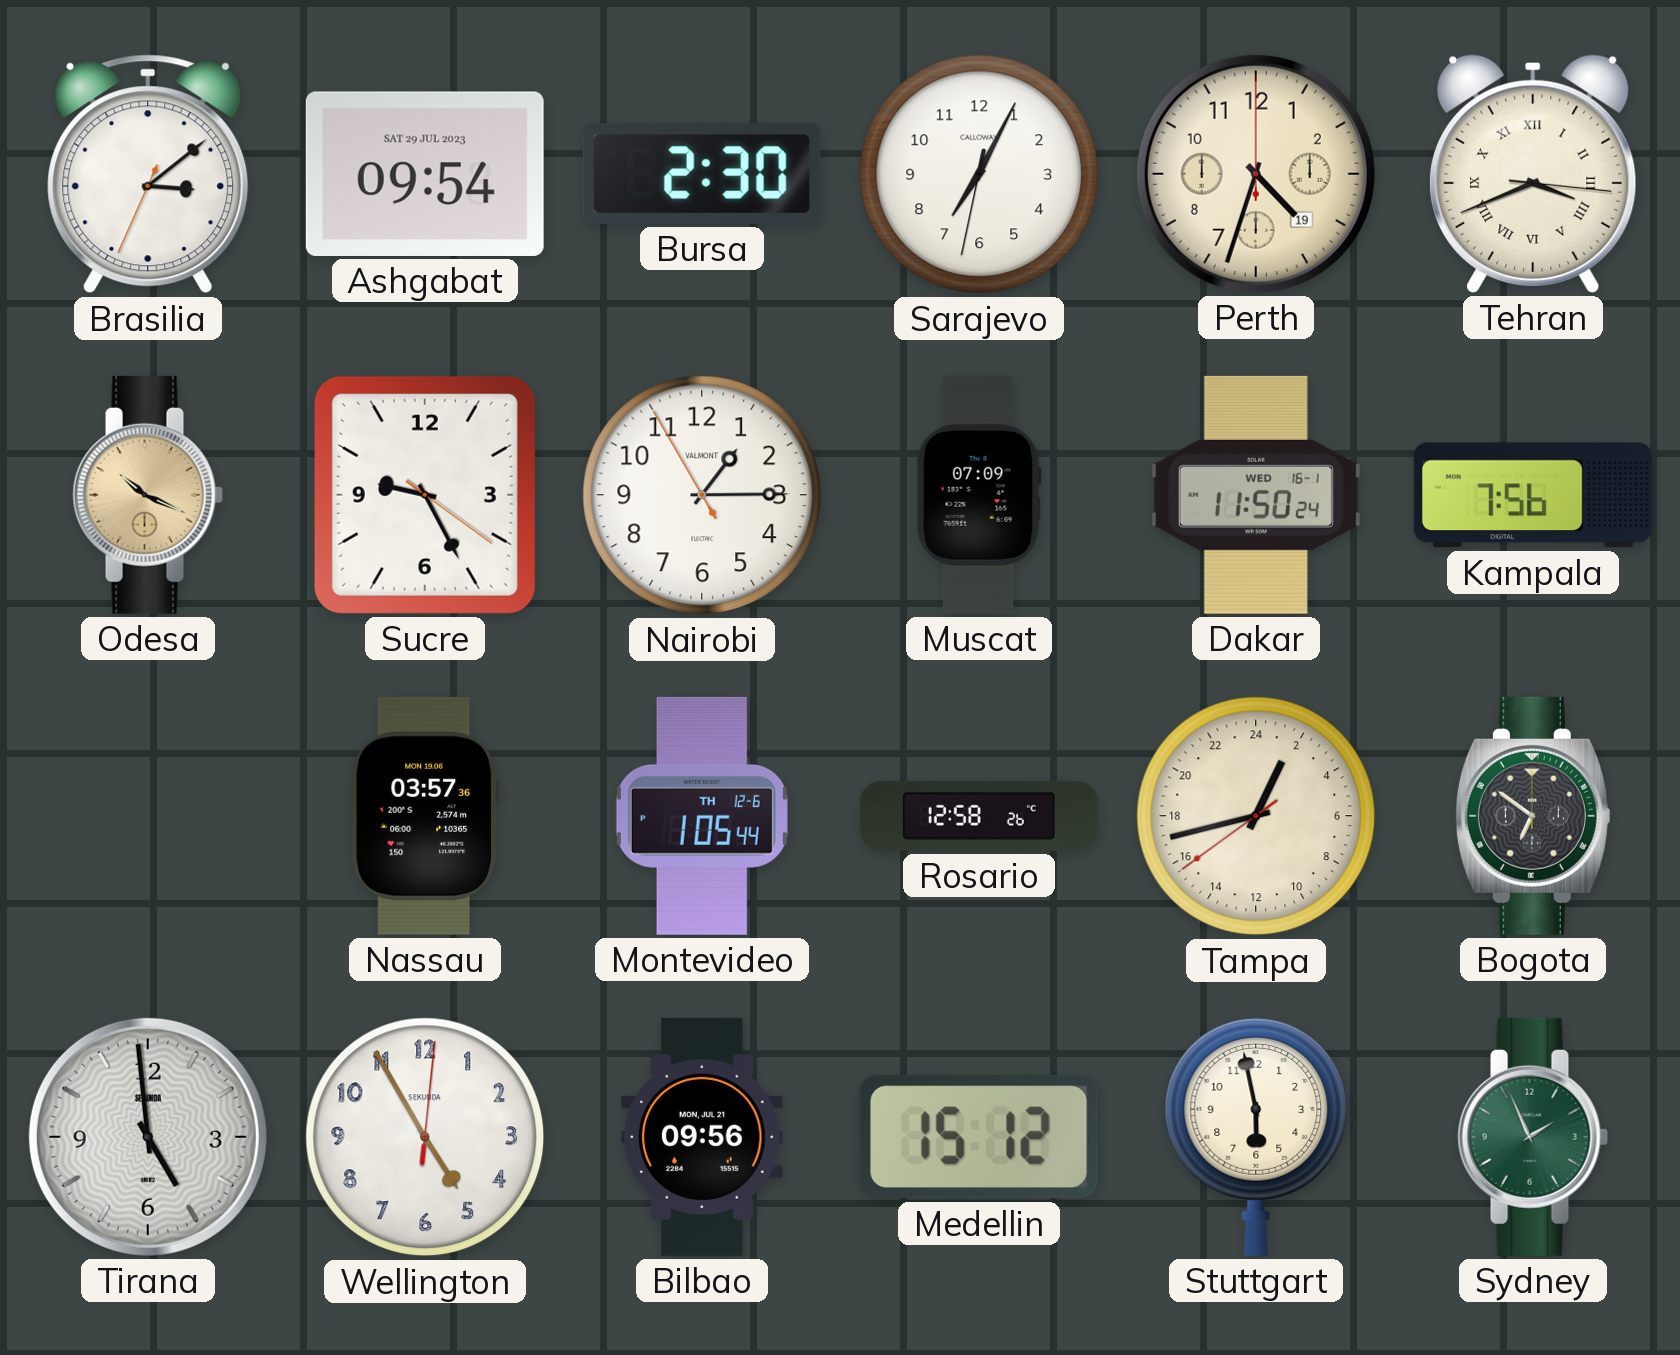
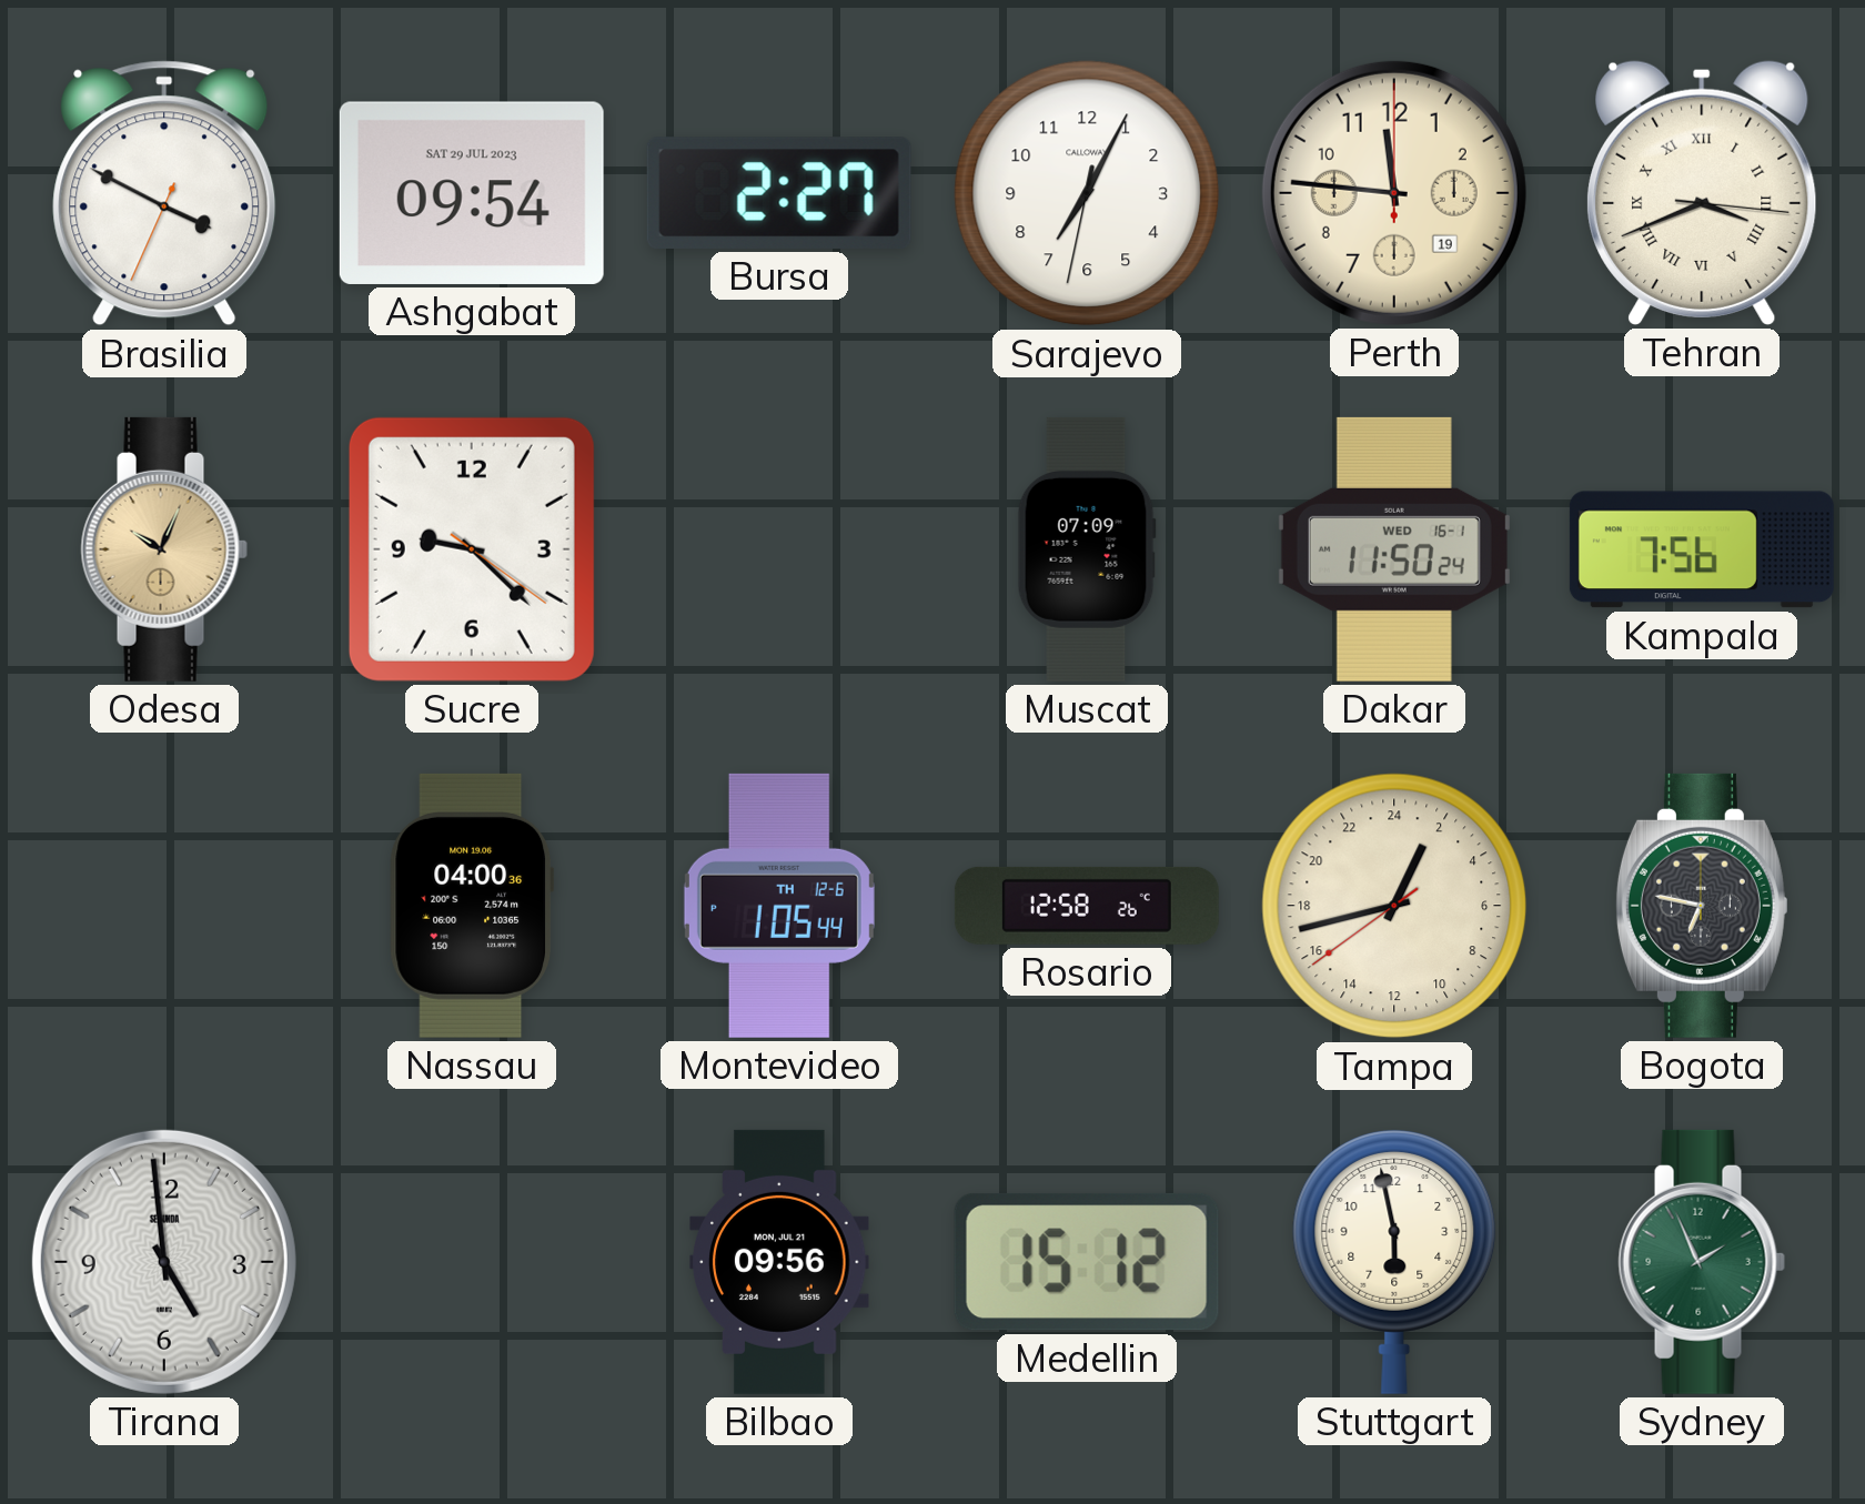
Brasilia: 3:08 -> 3:49
Bursa: 2:30 -> 2:27
Perth: 4:33 -> 11:46
Odesa: 10:19 -> 10:04
Sucre: 9:25 -> 9:22
Nairobi: 1:14 -> none
Nassau: 03:57 -> 04:00
Bogota: 6:51 -> 6:47
Wellington: 4:55 -> none
